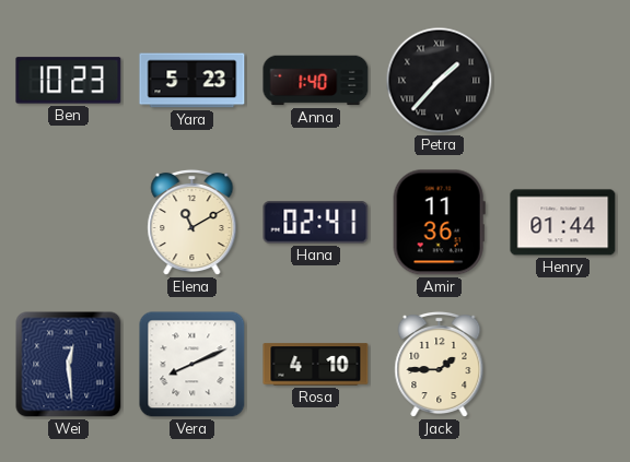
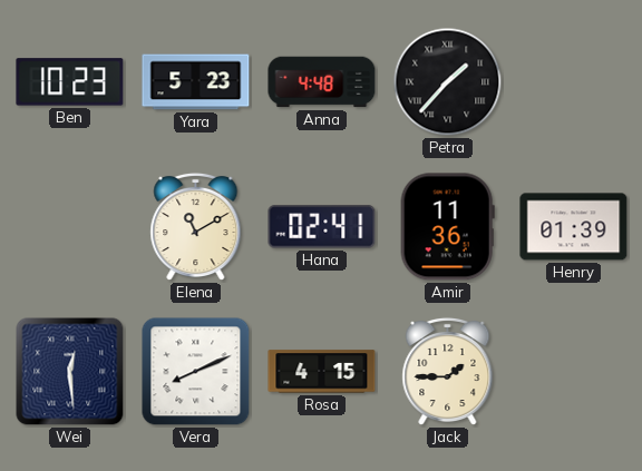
Anna: 1:40 -> 4:48
Henry: 01:44 -> 01:39
Rosa: 4:10 -> 4:15
